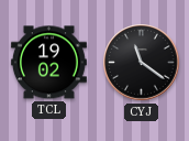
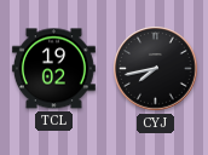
CYJ: 11:21 -> 7:43
